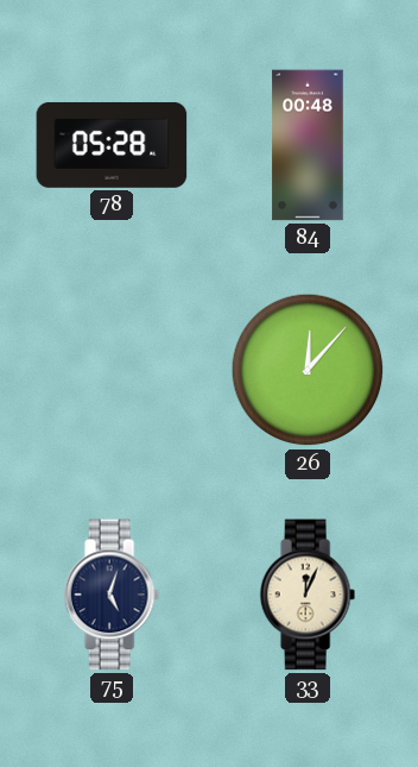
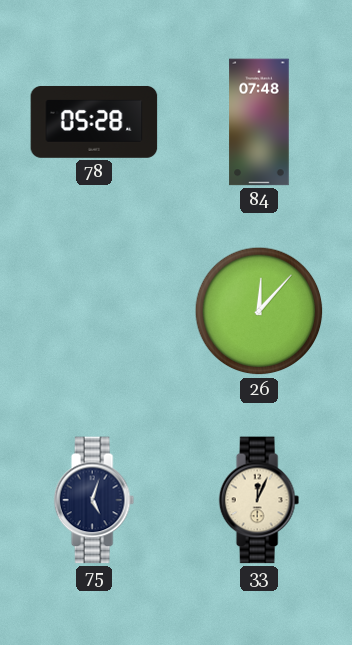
84: 00:48 -> 07:48
